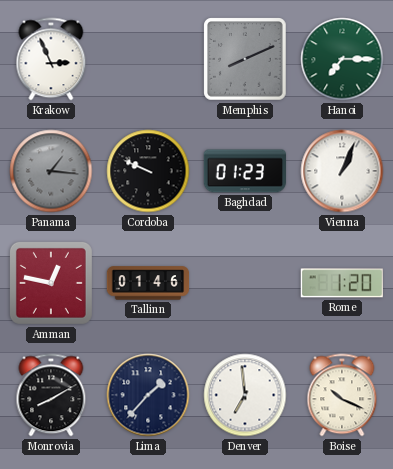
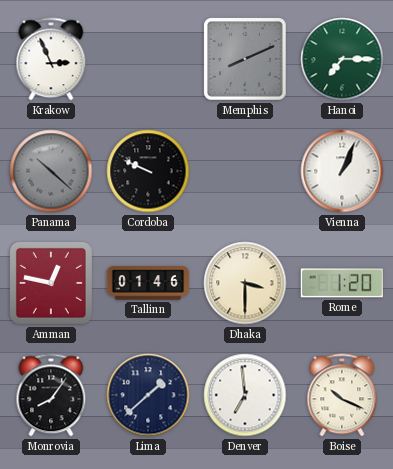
Panama: 1:16 -> 10:22
Baghdad: 01:23 -> none
Dhaka: none -> 3:30
Monrovia: 8:10 -> 8:06
Lima: 1:37 -> 1:38
